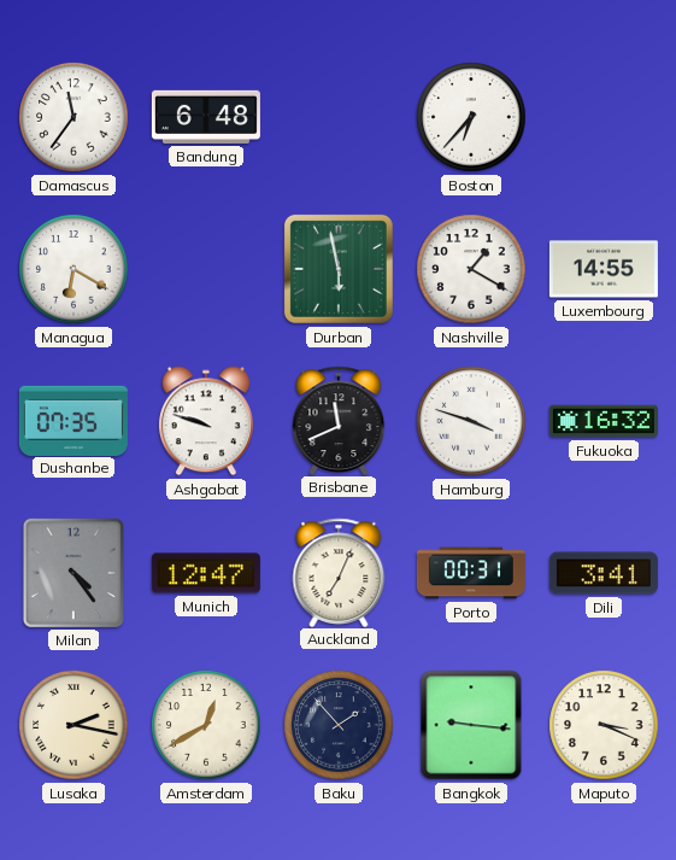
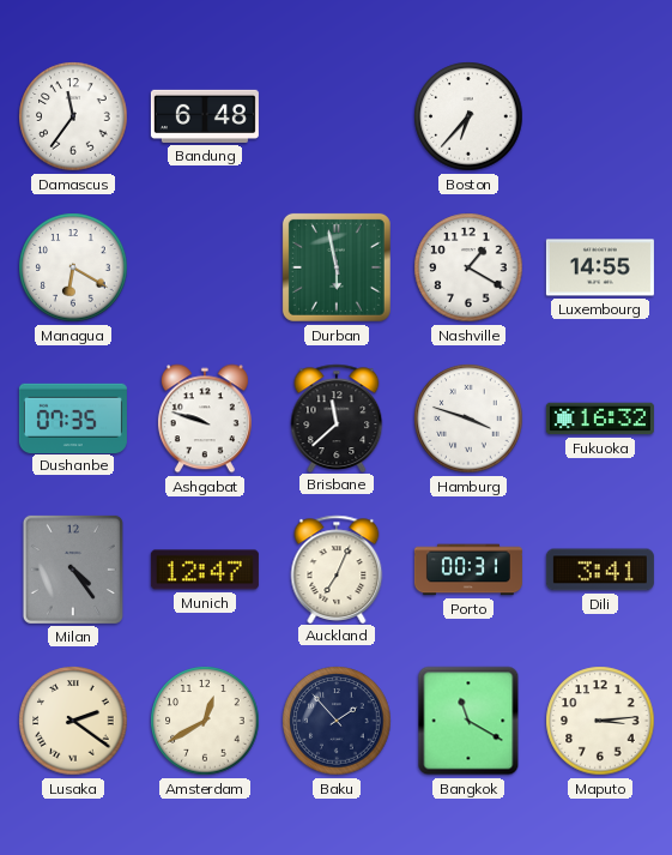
Brisbane: 11:41 -> 11:38
Lusaka: 2:17 -> 2:21
Bangkok: 9:16 -> 11:20
Maputo: 3:19 -> 3:14
